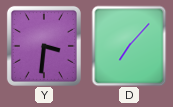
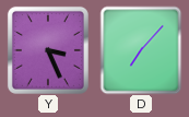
Y: 3:31 -> 3:26
